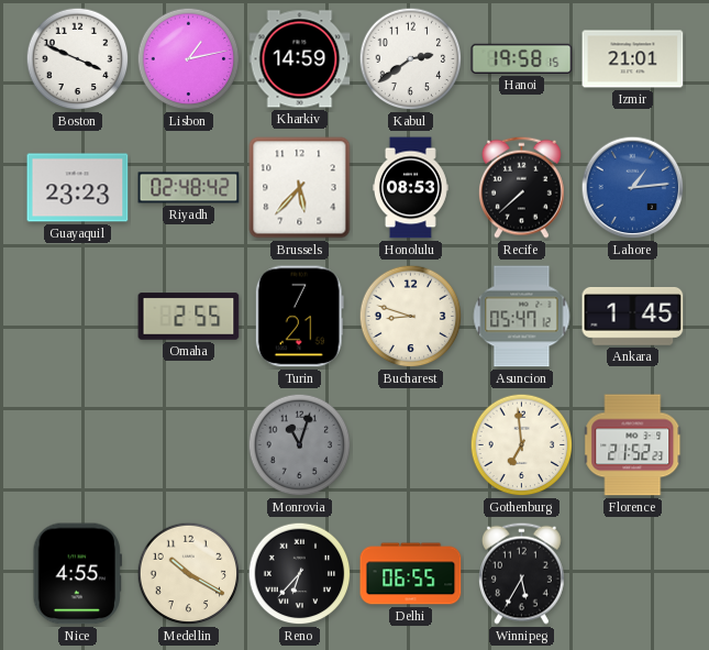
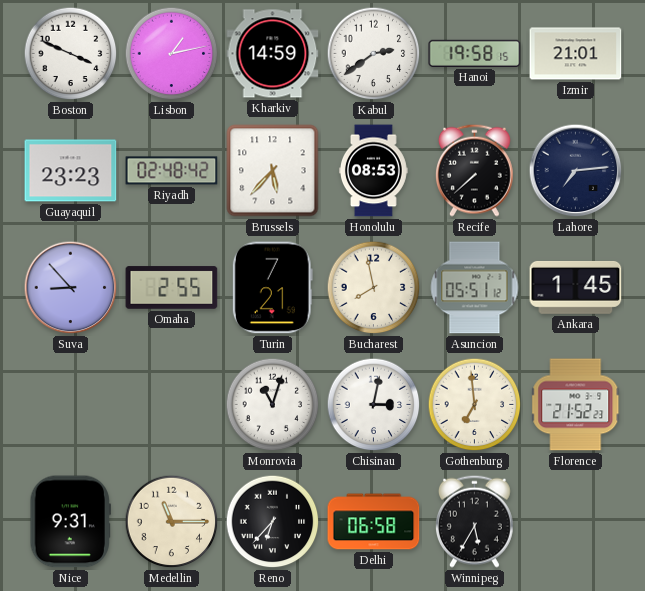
Lahore: 1:14 -> 7:14
Lahore dial: blue -> navy
Suva: none -> 8:53
Bucharest: 8:48 -> 7:58
Asuncion: 05:47 -> 05:51
Monrovia dial: grey -> white
Chisinau: none -> 3:02
Nice: 4:55 -> 9:31
Medellin: 10:20 -> 11:15
Delhi: 06:55 -> 06:58
